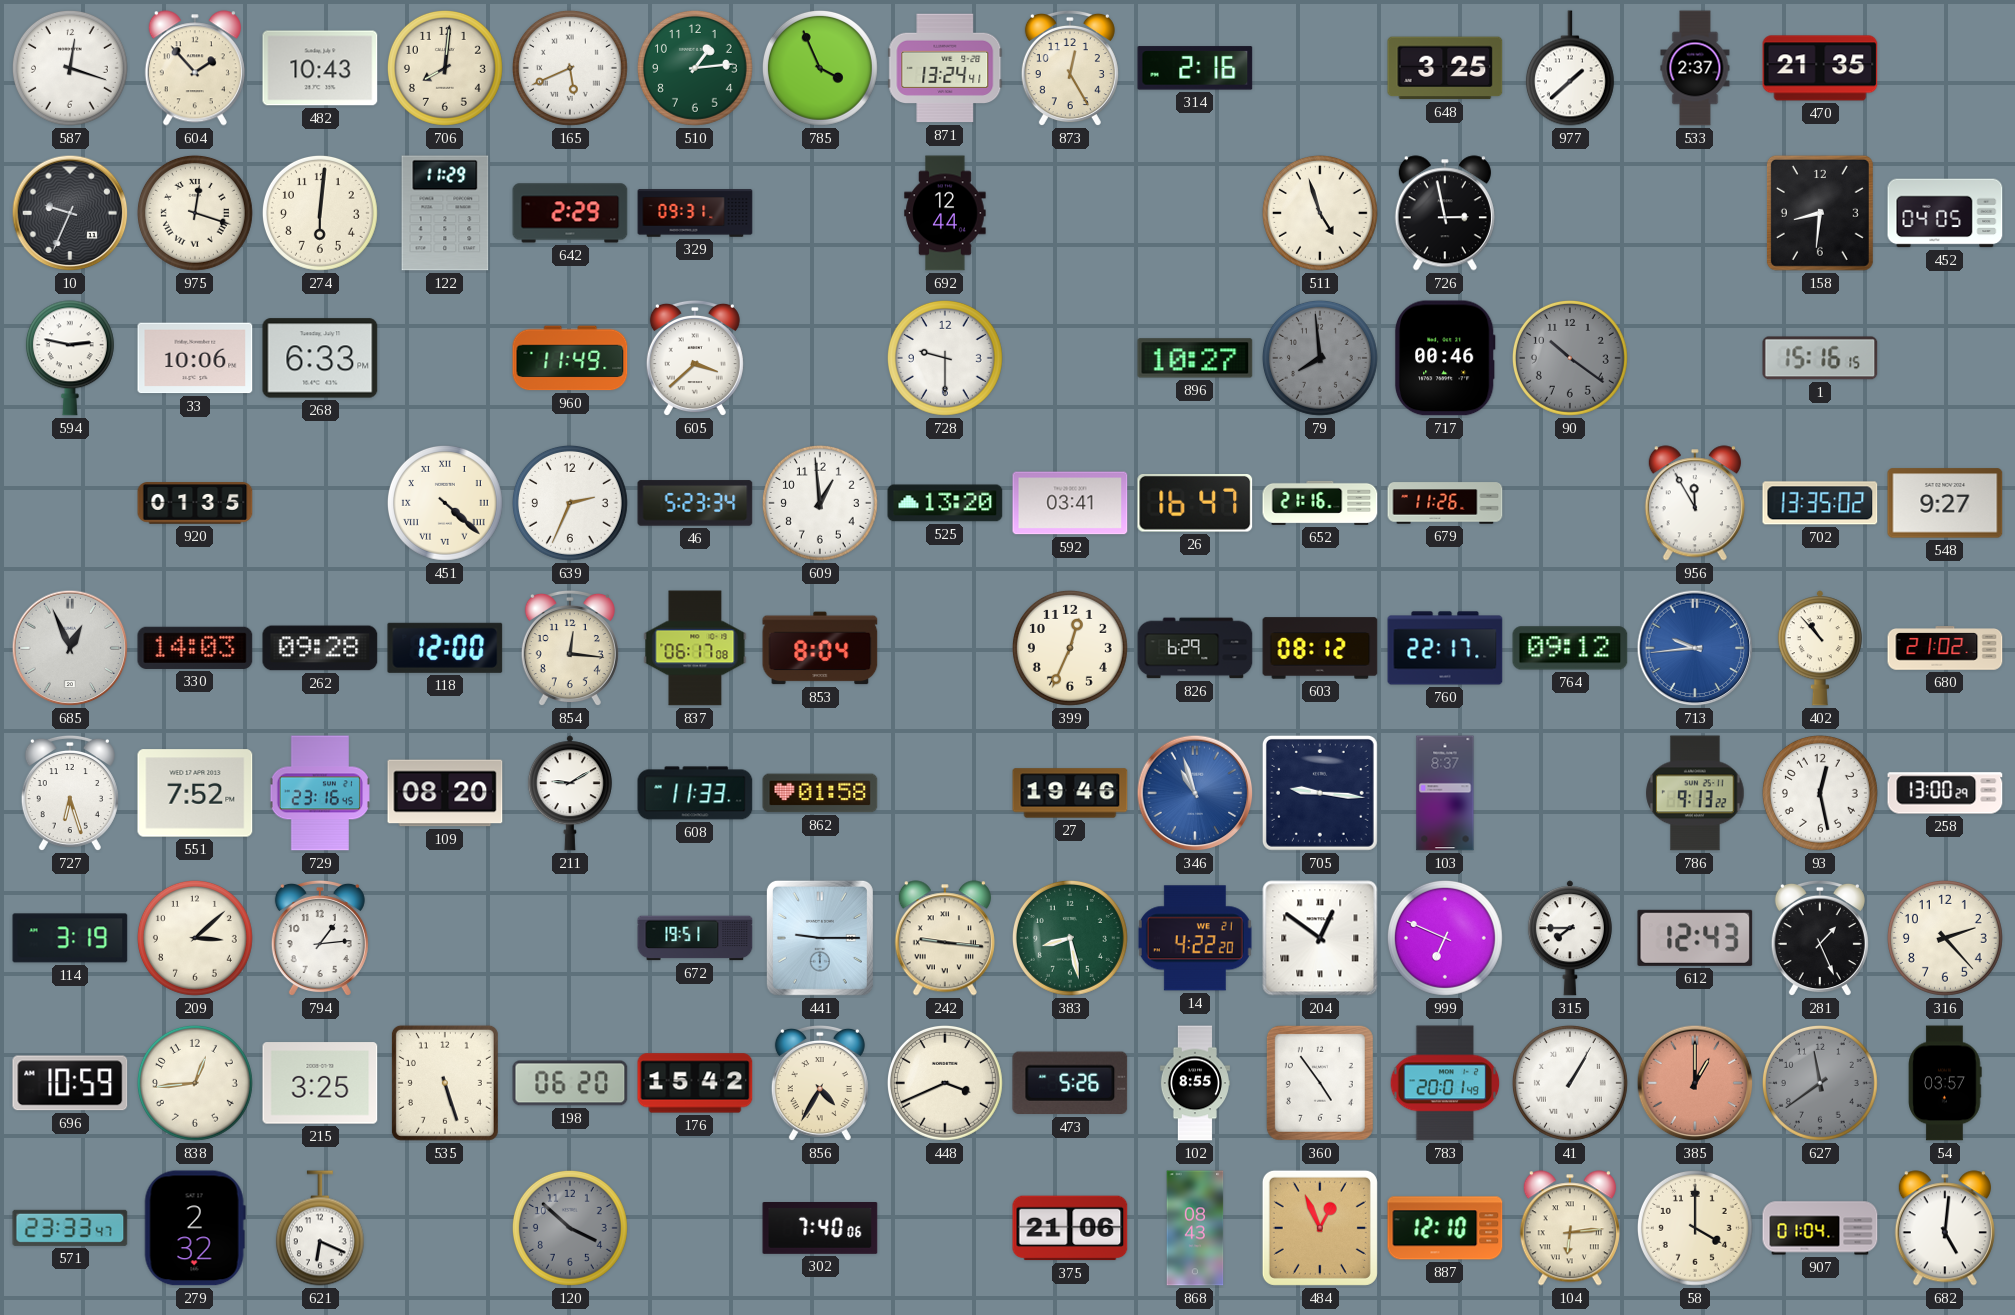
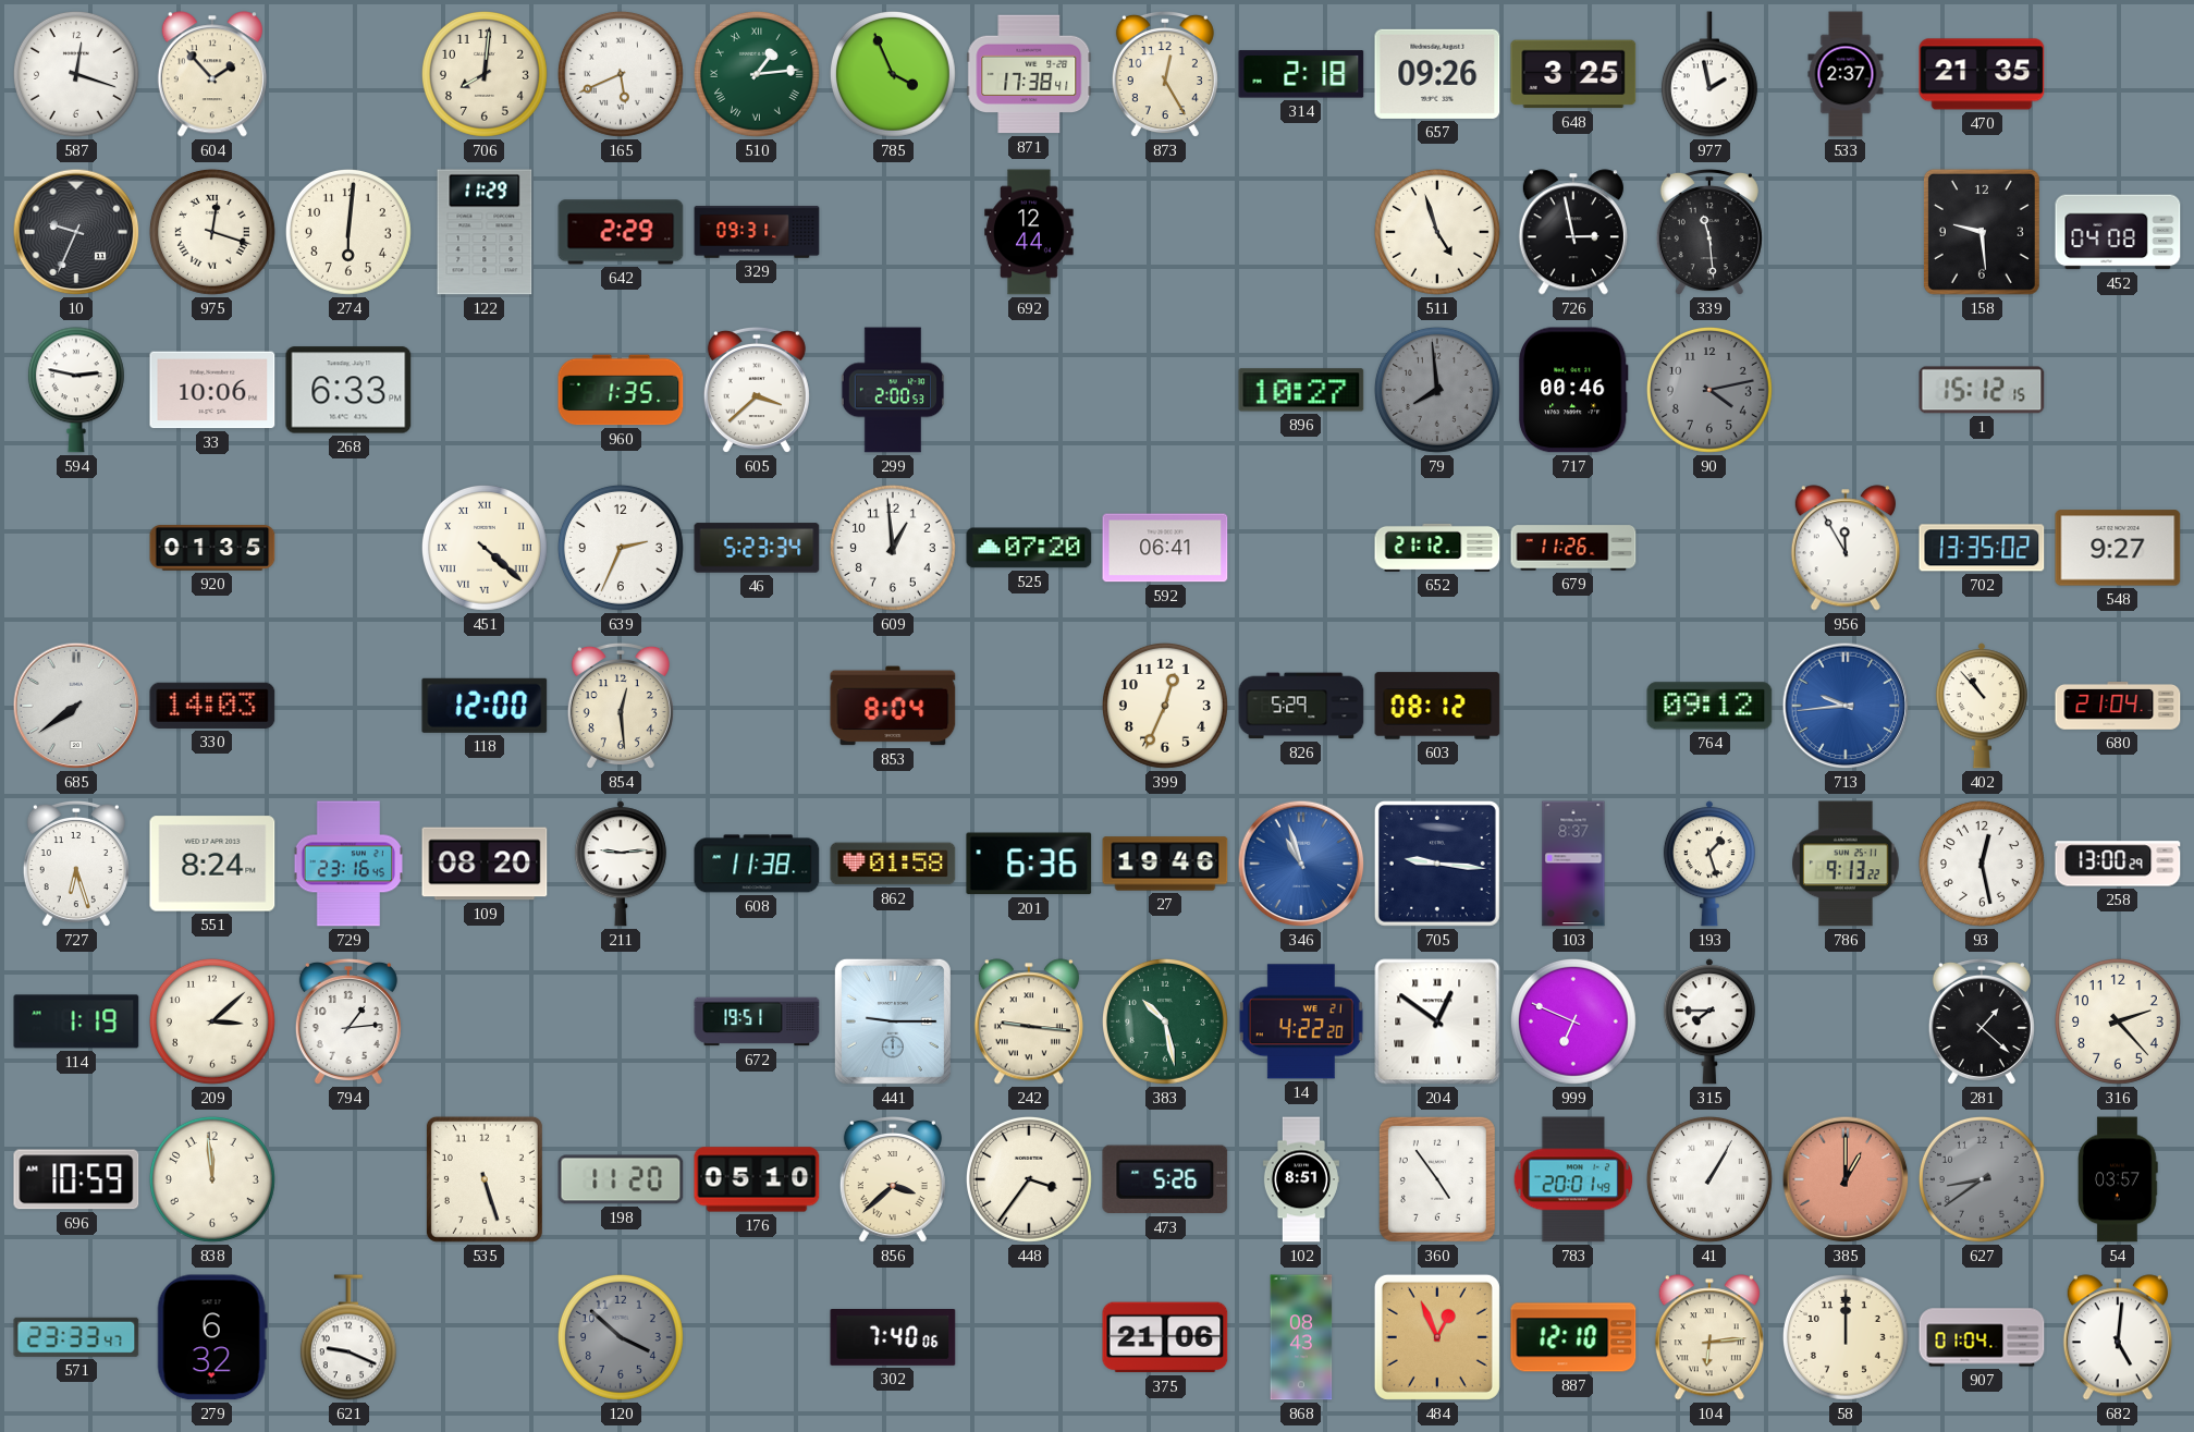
482: 10:43 -> none
510 numerals: Arabic -> Roman
871: 13:24 -> 17:38
314: 2:16 -> 2:18
657: none -> 09:26
977: 1:38 -> 1:58
339: none -> 11:29
158: 8:31 -> 9:29
452: 04:05 -> 04:08
960: 11:49 -> 1:35
299: none -> 2:00
728: 9:30 -> none
90: 10:21 -> 4:13
1: 15:16 -> 15:12
525: 13:20 -> 07:20
592: 03:41 -> 06:41
26: 16:47 -> none
652: 21:16 -> 21:12
685: 12:56 -> 7:39
262: 09:28 -> none
854: 12:16 -> 12:29
837: 06:17 -> none
826: 6:29 -> 5:29
760: 22:17 -> none
680: 21:02 -> 21:04
551: 7:52 -> 8:24
211: 9:10 -> 9:14
608: 11:33 -> 11:38
201: none -> 6:36
193: none -> 1:27
114: 3:19 -> 1:19
383: 8:28 -> 10:28
612: 12:43 -> none
281: 1:26 -> 1:22
838: 12:44 -> 11:59
215: 3:25 -> none
198: 06:20 -> 11:20
176: 15:42 -> 05:10
856: 4:35 -> 3:38
448: 3:41 -> 3:36
102: 8:55 -> 8:51
627: 11:39 -> 8:39
279: 2:32 -> 6:32
621: 6:19 -> 9:19
58: 4:00 -> 12:00
